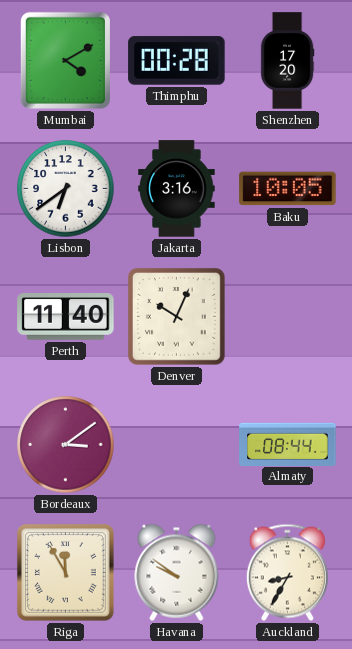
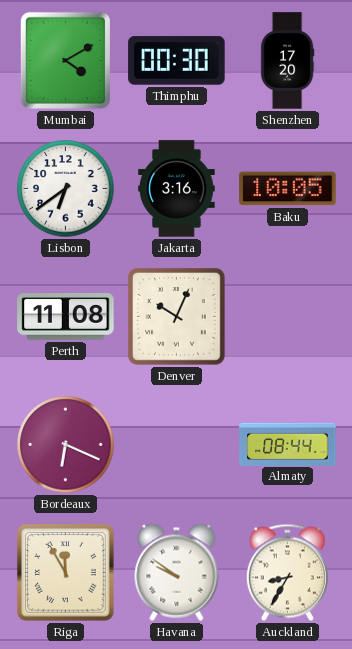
Thimphu: 00:28 -> 00:30
Perth: 11:40 -> 11:08
Bordeaux: 3:09 -> 6:19
